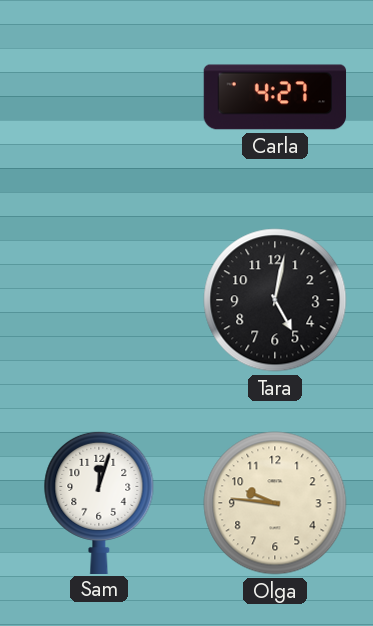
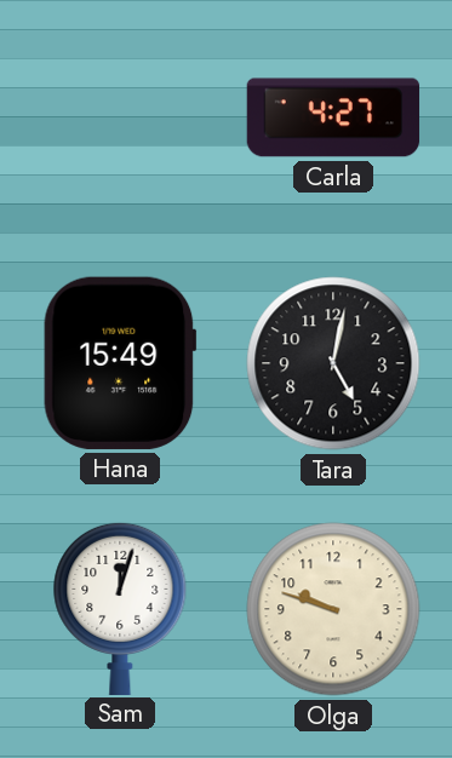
Hana: none -> 15:49
Olga: 9:46 -> 9:48
